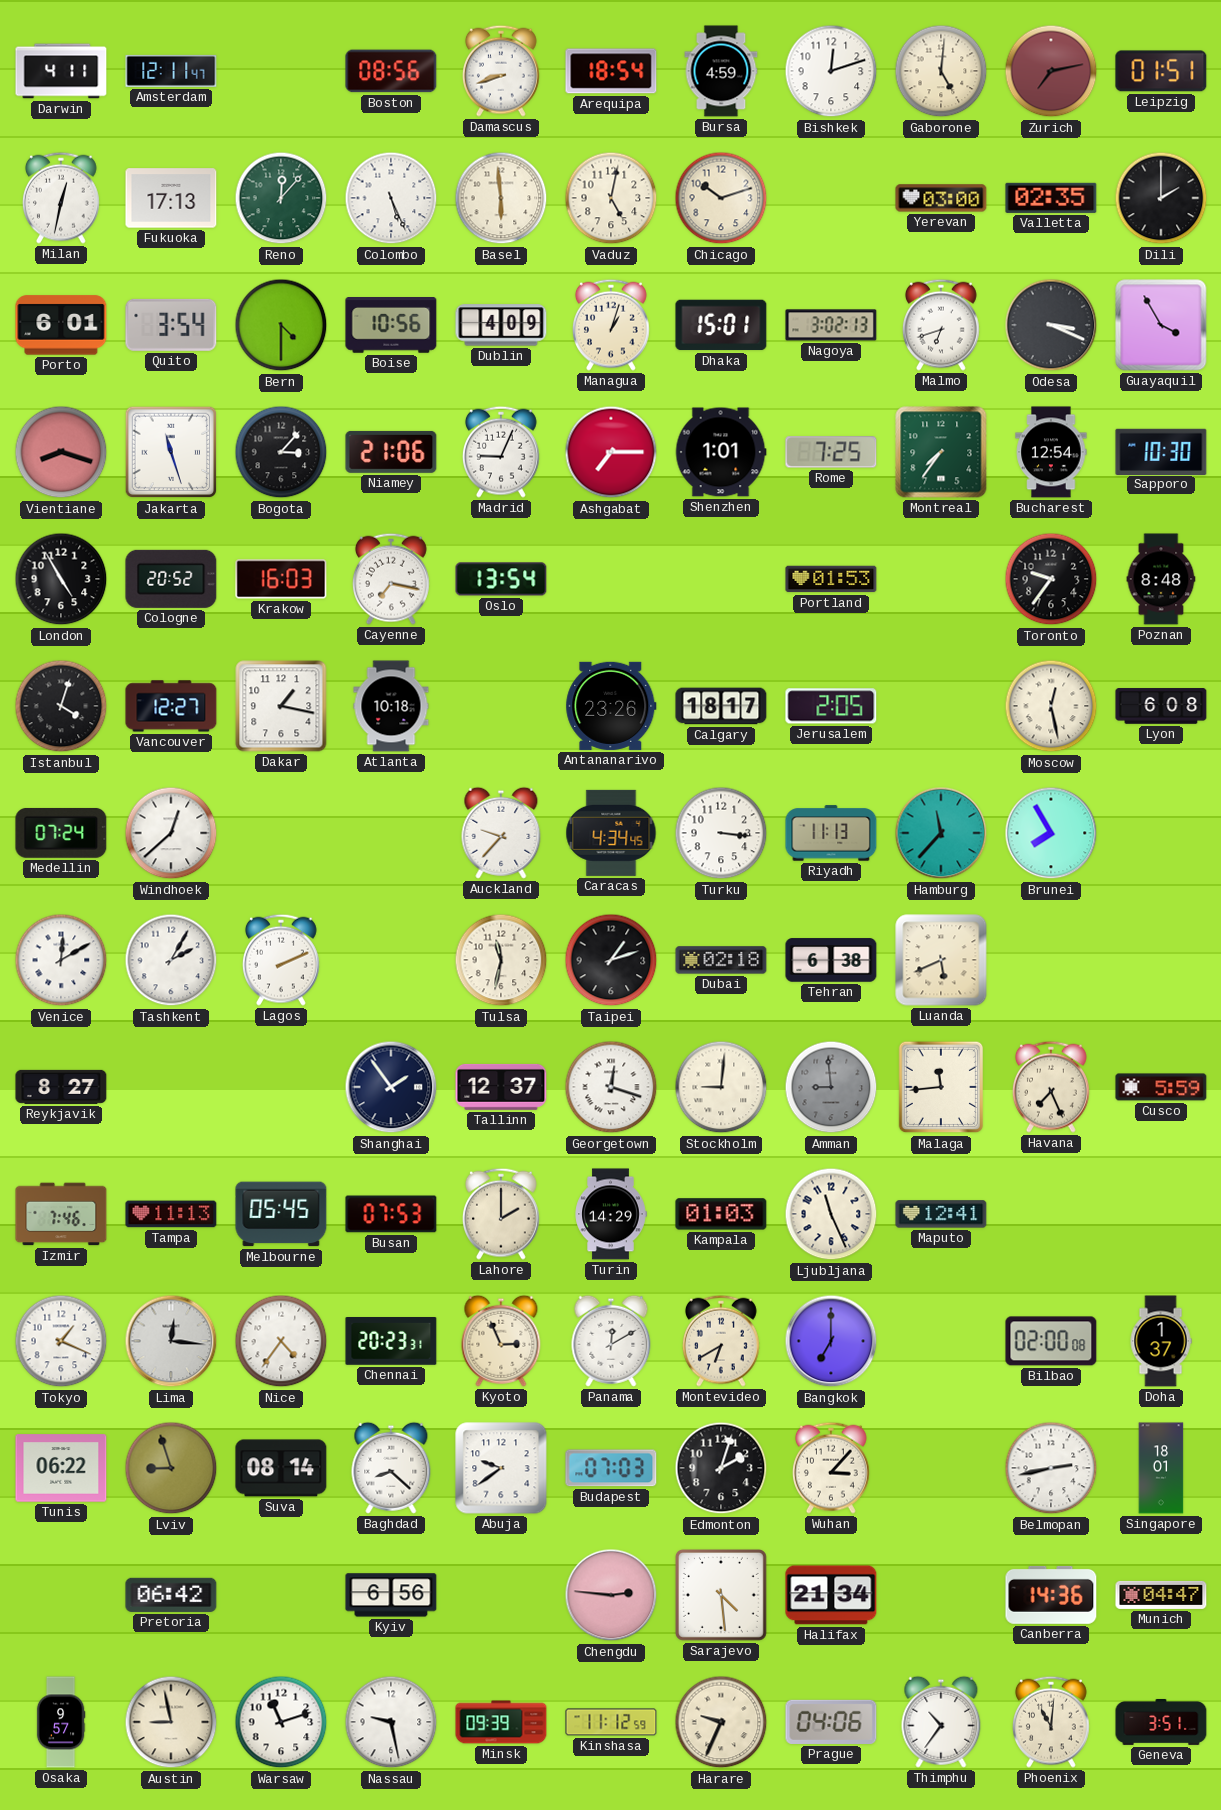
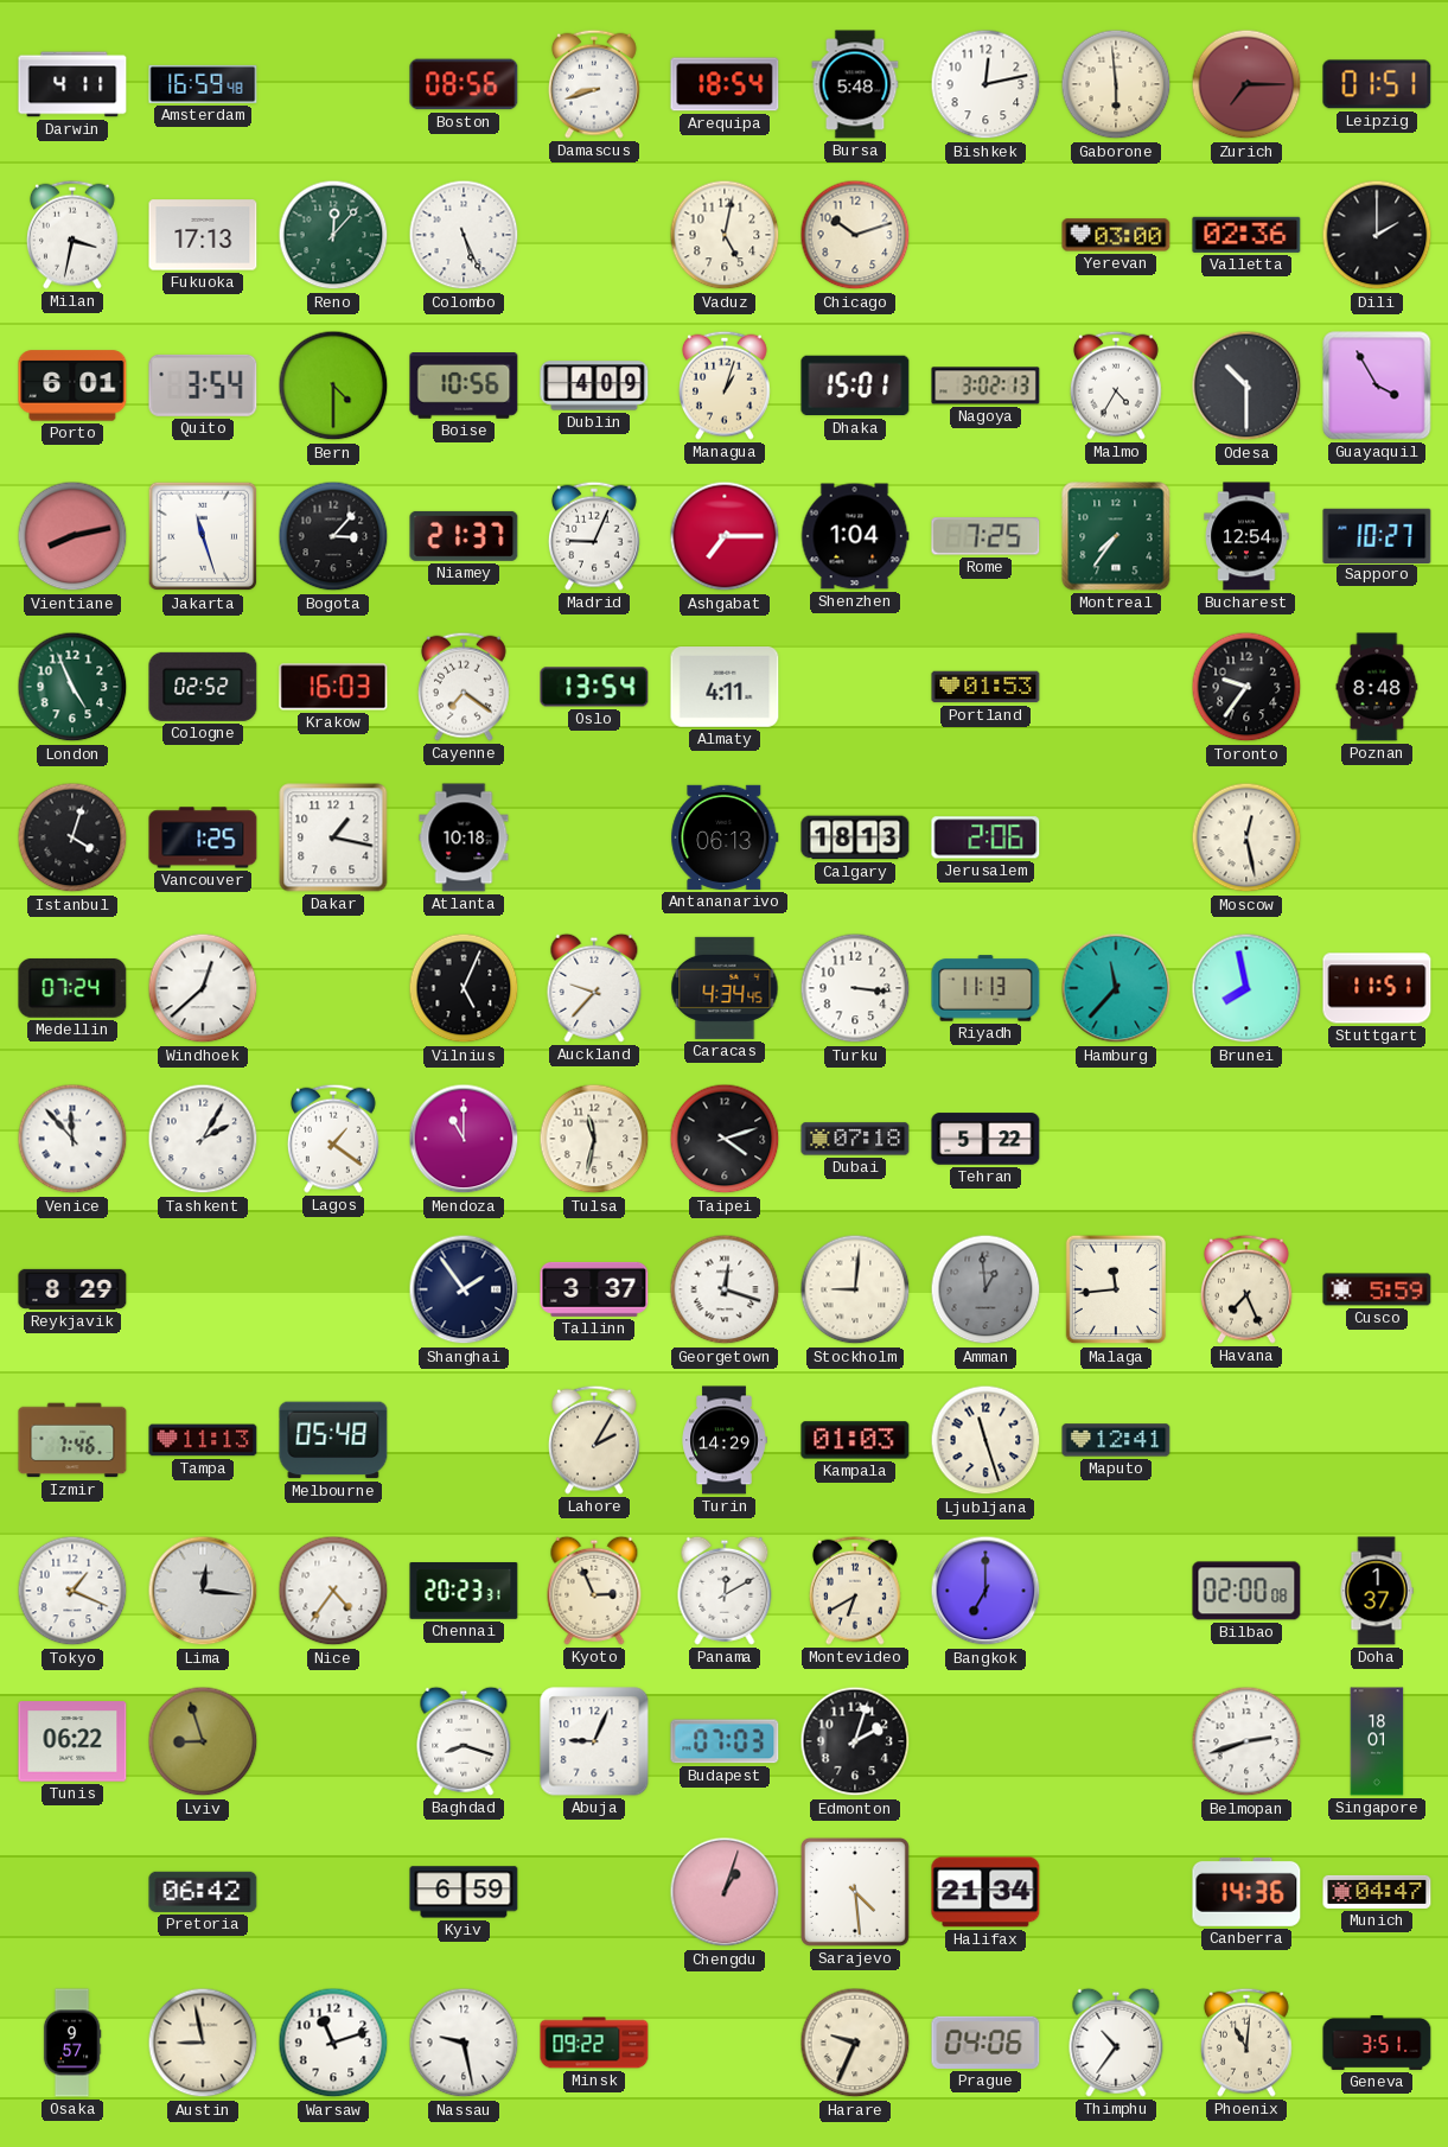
Amsterdam: 12:11 -> 16:59
Bursa: 4:59 -> 5:48
Bishkek: 12:12 -> 12:13
Gaborone: 5:01 -> 5:59
Zurich: 7:13 -> 7:15
Milan: 12:32 -> 3:32
Basel: 5:59 -> none
Valletta: 02:35 -> 02:36
Malmo: 6:42 -> 4:35
Odesa: 3:19 -> 10:30
Vientiane: 8:18 -> 8:13
Niamey: 21:06 -> 21:37
Shenzhen: 1:01 -> 1:04
Sapporo: 10:30 -> 10:27
London: 4:55 -> 4:56
London dial: black -> green
Cologne: 20:52 -> 02:52
Cayenne: 7:17 -> 7:21
Almaty: none -> 4:11
Vancouver: 12:27 -> 1:25
Antananarivo: 23:26 -> 06:13
Calgary: 18:17 -> 18:13
Jerusalem: 2:05 -> 2:06
Lyon: 6:08 -> none
Vilnius: none -> 5:04
Brunei: 7:55 -> 7:58
Stuttgart: none -> 11:51
Venice: 12:10 -> 11:53
Lagos: 2:11 -> 1:21
Mendoza: none -> 11:00
Taipei: 1:12 -> 4:12
Dubai: 02:18 -> 07:18
Tehran: 6:38 -> 5:22
Luanda: 5:41 -> none
Reykjavik: 8:27 -> 8:29
Tallinn: 12:37 -> 3:37
Amman: 8:59 -> 12:59
Melbourne: 05:45 -> 05:48
Busan: 07:53 -> none
Lahore: 2:00 -> 2:05
Ljubljana: 11:26 -> 11:27
Suva: 08:14 -> none
Baghdad: 8:22 -> 8:18
Abuja: 9:39 -> 9:04
Wuhan: 3:07 -> none
Belmopan: 2:43 -> 2:42
Kyiv: 6:56 -> 6:59
Chengdu: 2:46 -> 1:03
Minsk: 09:39 -> 09:22
Kinshasa: 11:12 -> none
